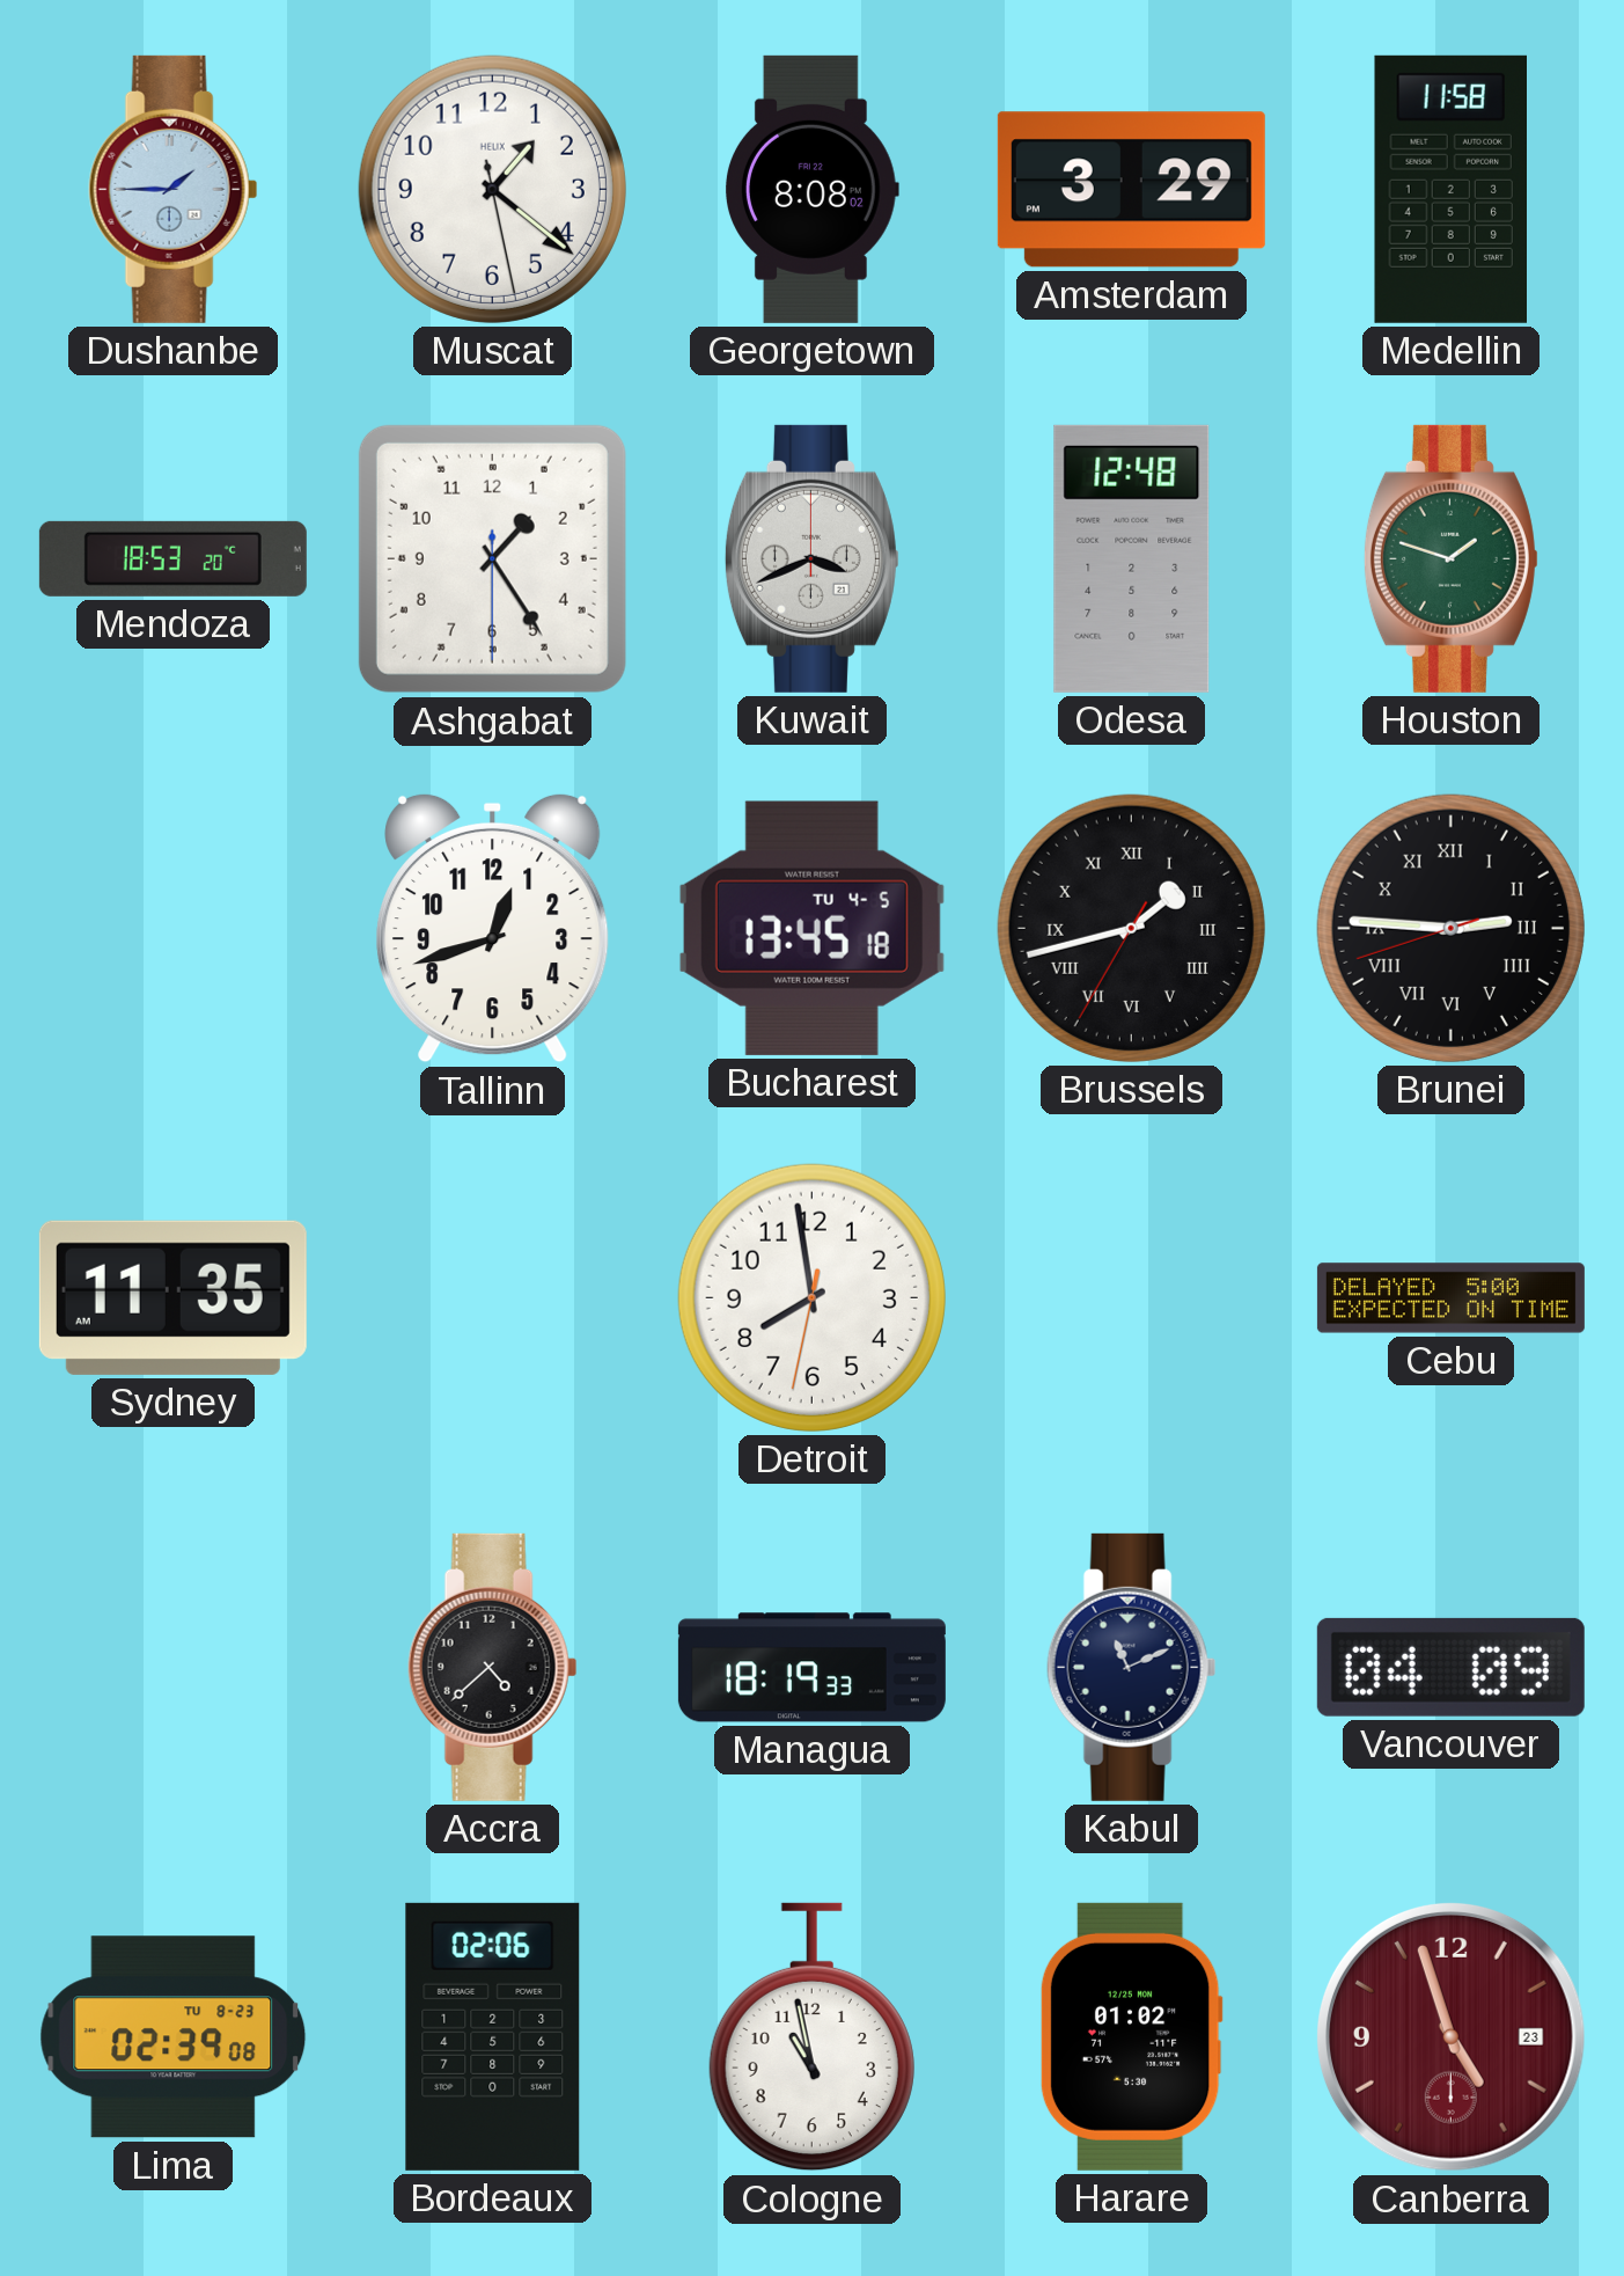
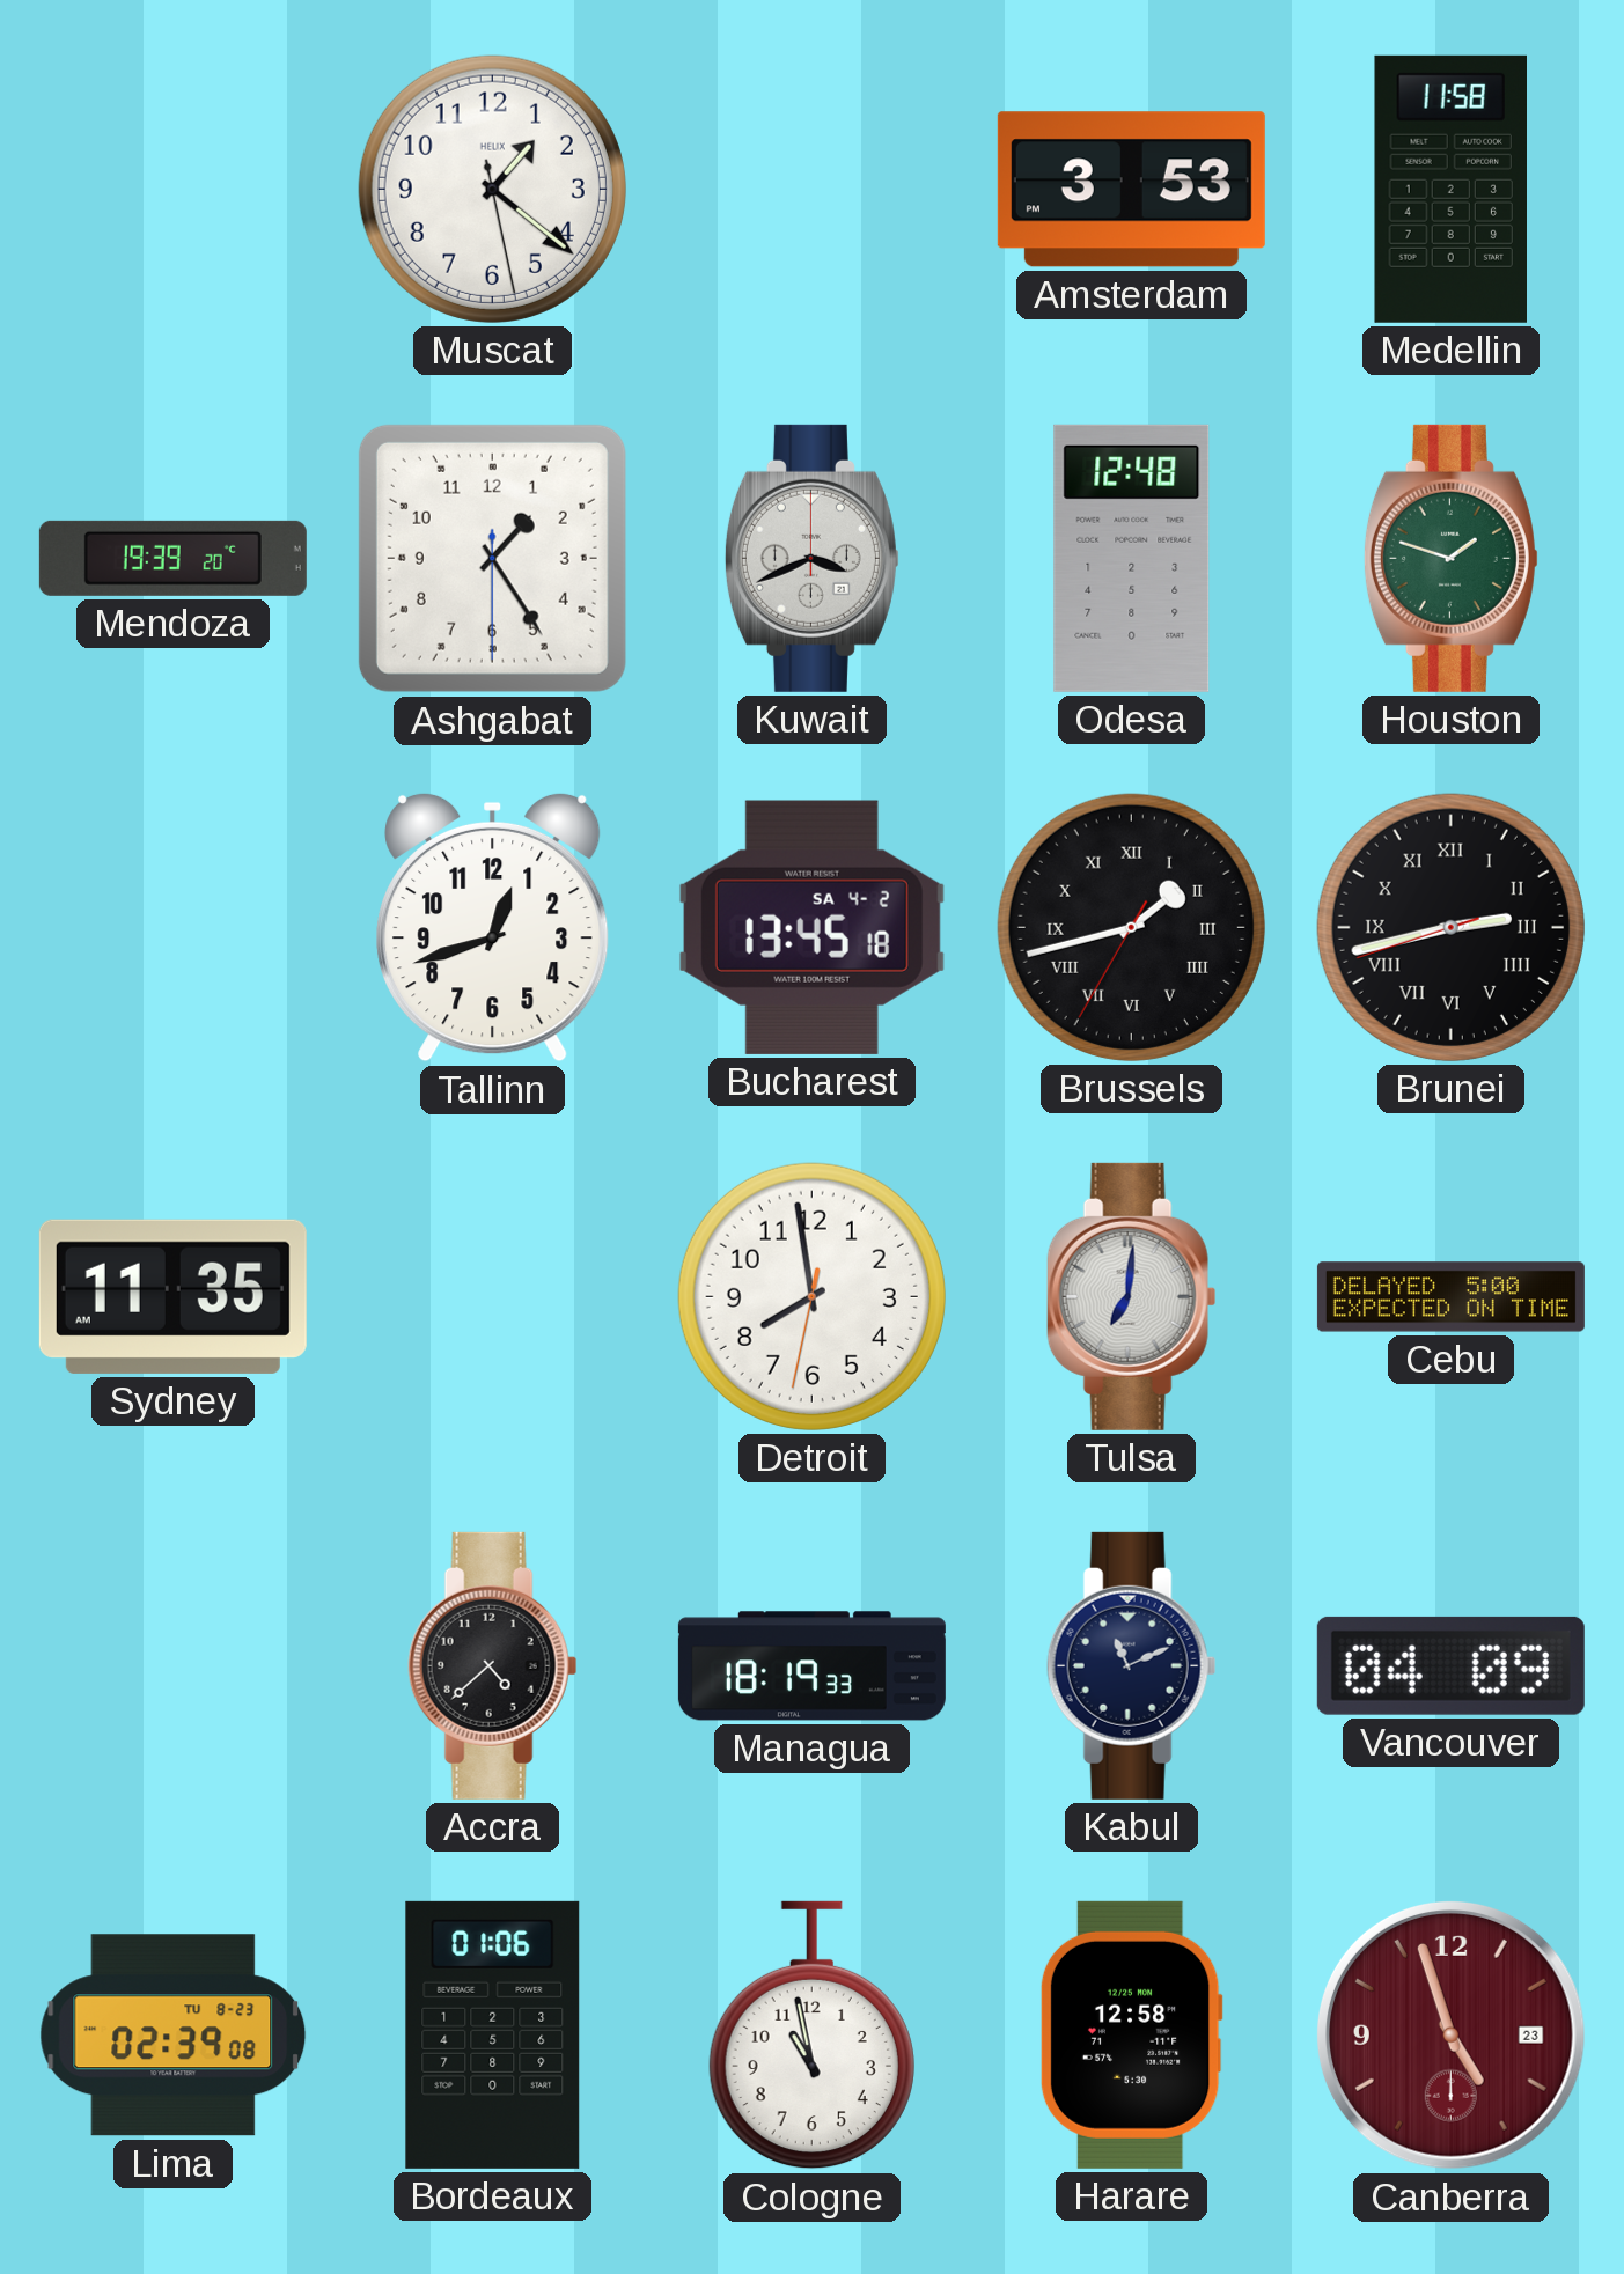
Dushanbe: 1:45 -> none
Georgetown: 8:08 -> none
Amsterdam: 3:29 -> 3:53
Mendoza: 18:53 -> 19:39
Bucharest date: TU 4-5 -> SA 4-2
Brunei: 2:45 -> 2:42
Tulsa: none -> 7:01
Bordeaux: 02:06 -> 01:06
Harare: 01:02 -> 12:58
